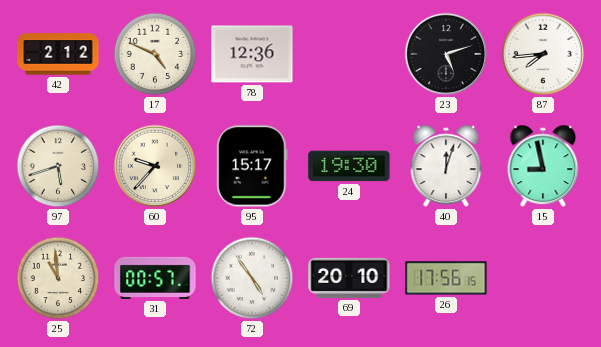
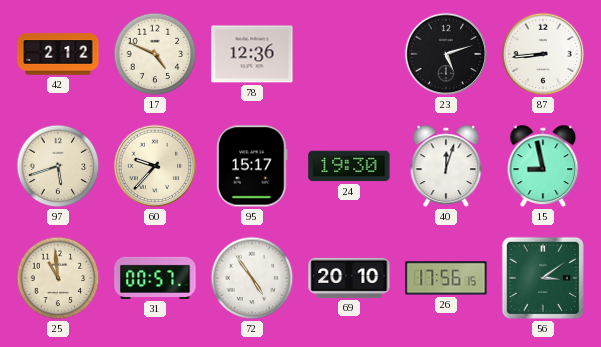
87: 7:44 -> 8:44
56: none -> 3:09
